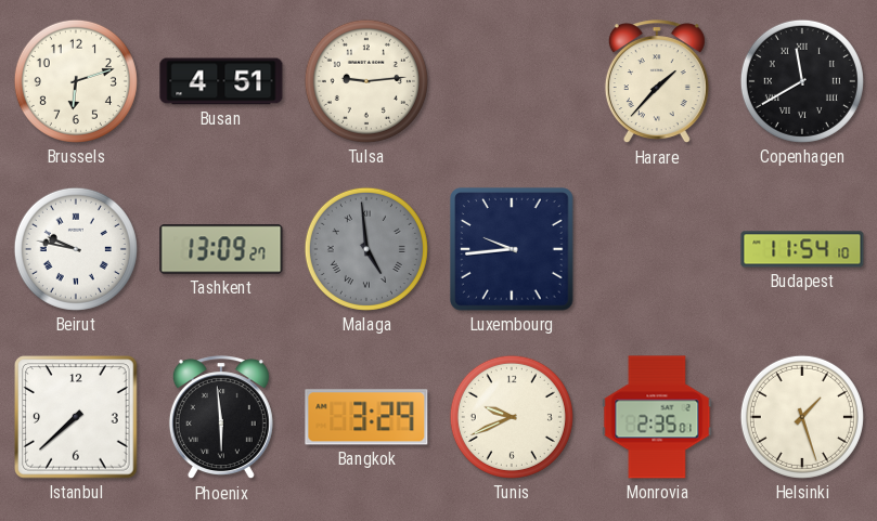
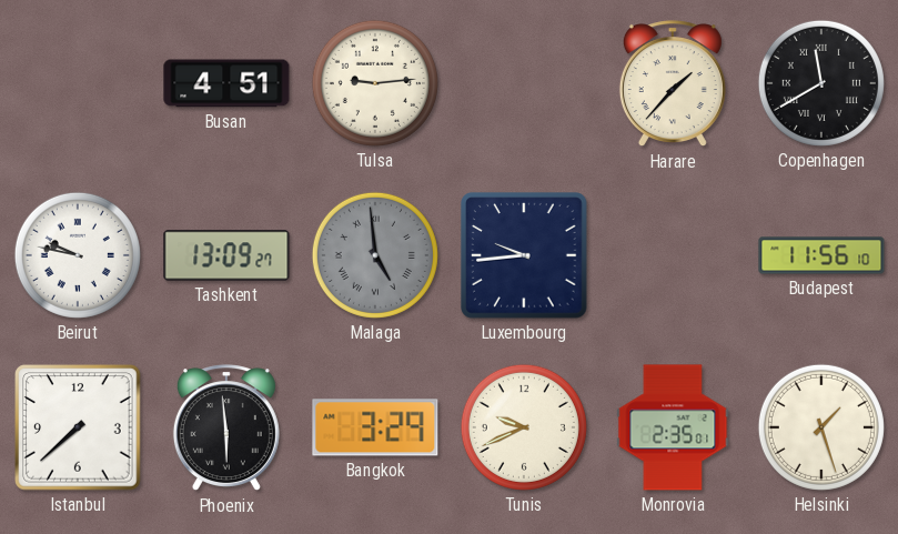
Brussels: 6:12 -> none
Budapest: 11:54 -> 11:56
